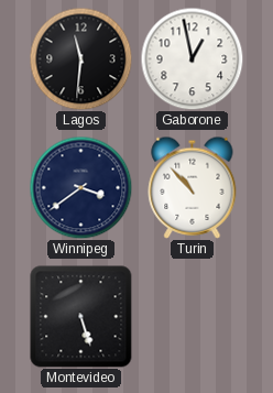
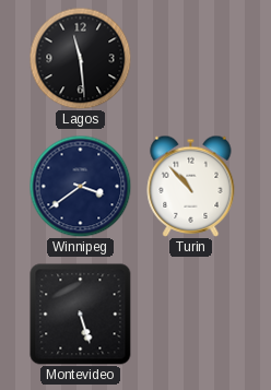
Lagos: 11:31 -> 11:29
Gaborone: 12:58 -> none
